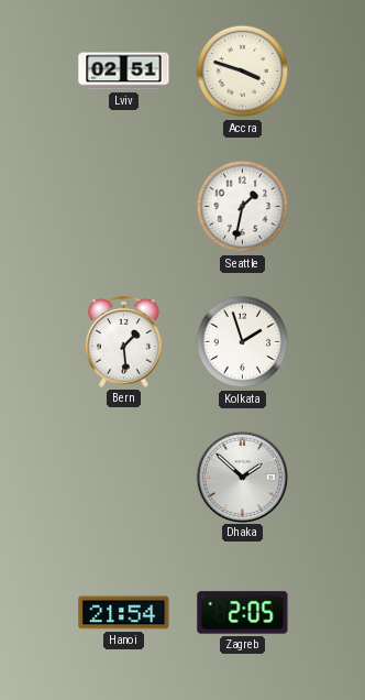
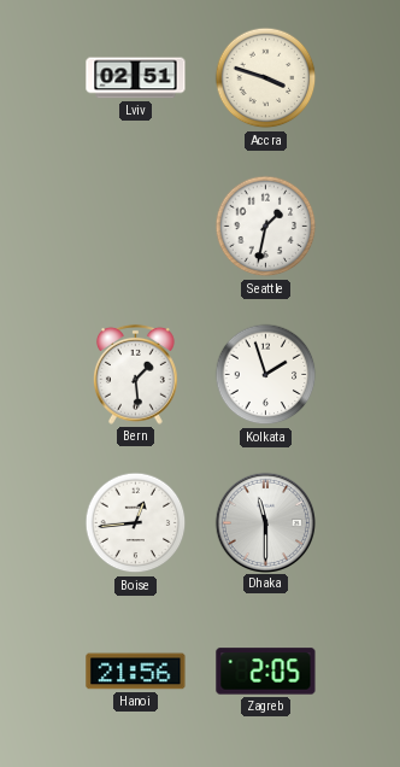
Boise: none -> 12:44
Dhaka: 1:52 -> 11:30
Hanoi: 21:54 -> 21:56
